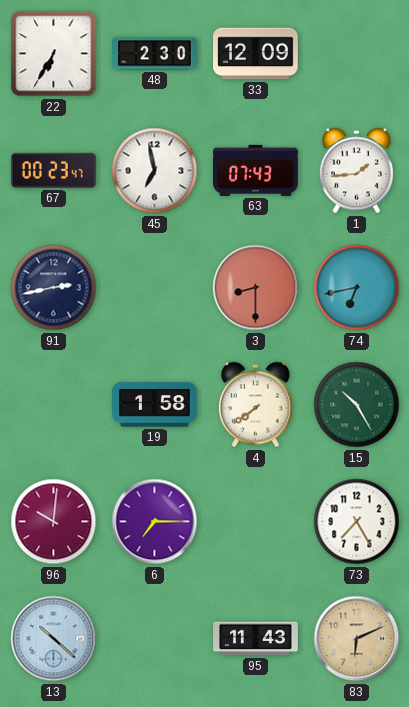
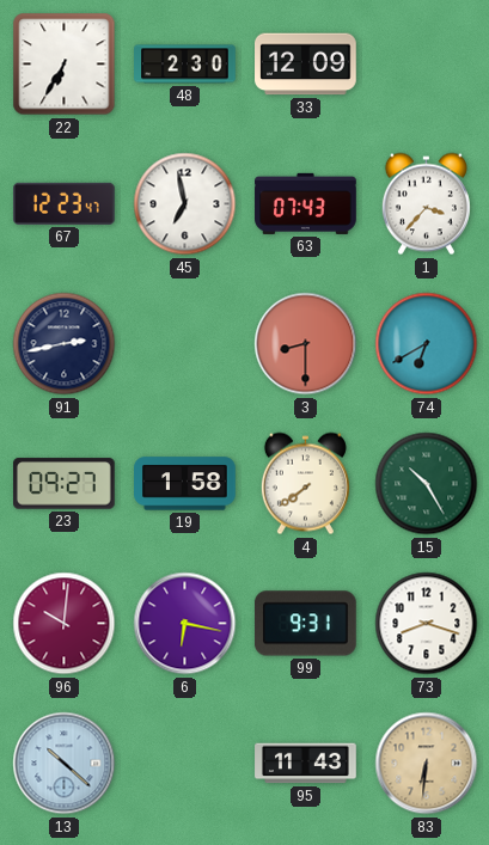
67: 00:23 -> 12:23
1: 1:44 -> 3:37
74: 6:43 -> 6:40
23: none -> 09:27
6: 7:15 -> 6:17
99: none -> 9:31
73: 7:25 -> 8:18
83: 6:11 -> 6:31
